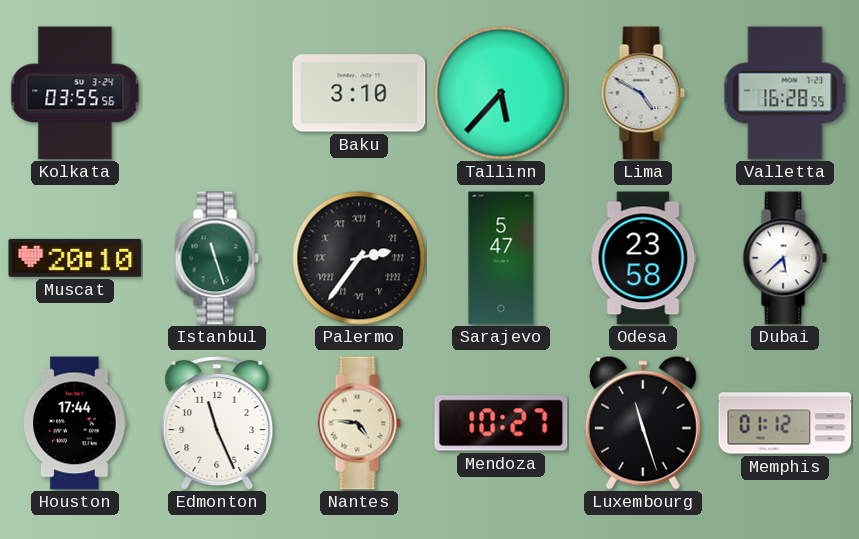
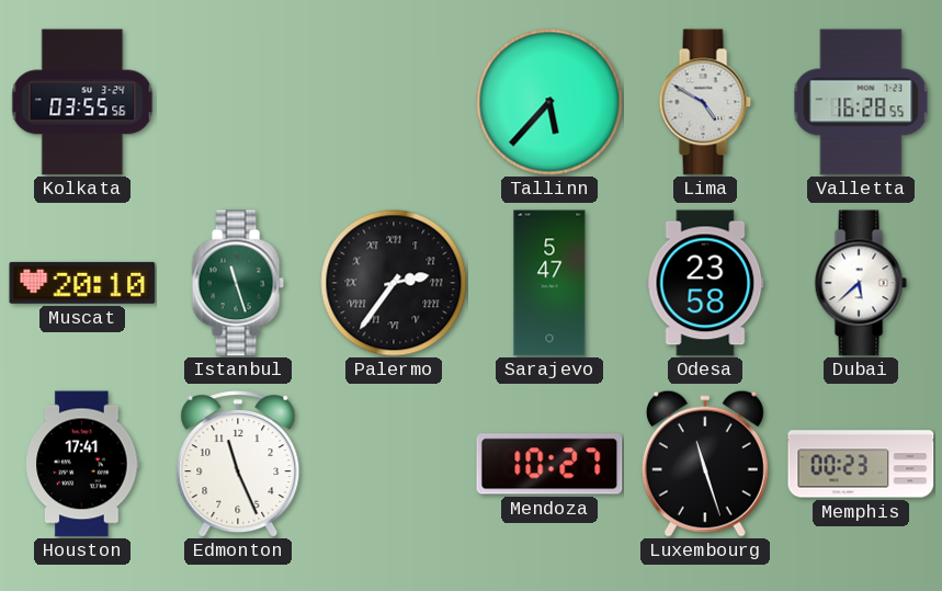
Baku: 3:10 -> none
Houston: 17:44 -> 17:41
Nantes: 4:46 -> none
Memphis: 01:12 -> 00:23
